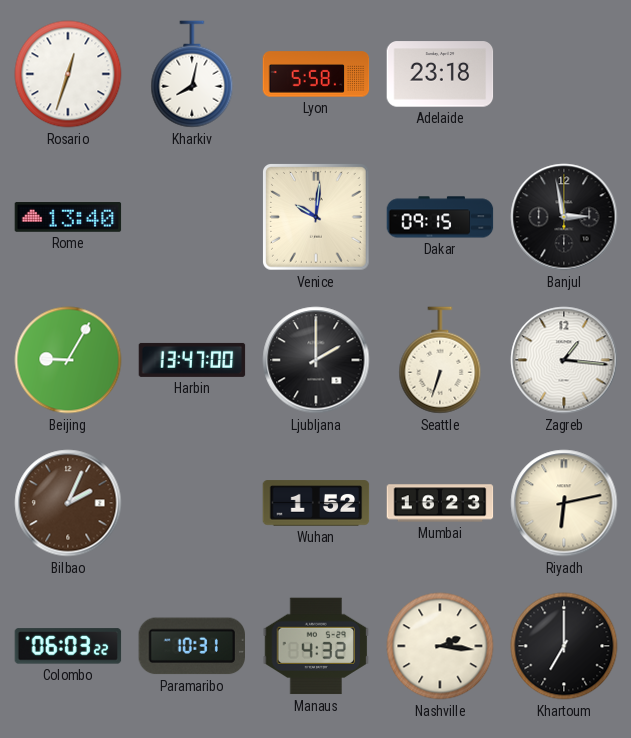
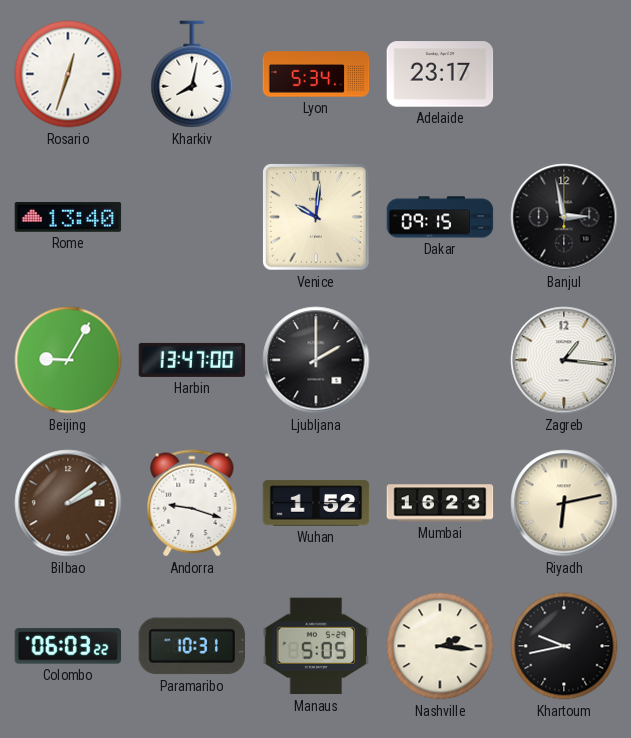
Lyon: 5:58 -> 5:34
Adelaide: 23:18 -> 23:17
Seattle: 6:33 -> none
Bilbao: 2:04 -> 2:09
Andorra: none -> 9:18
Manaus: 4:32 -> 5:05
Khartoum: 7:00 -> 9:43
